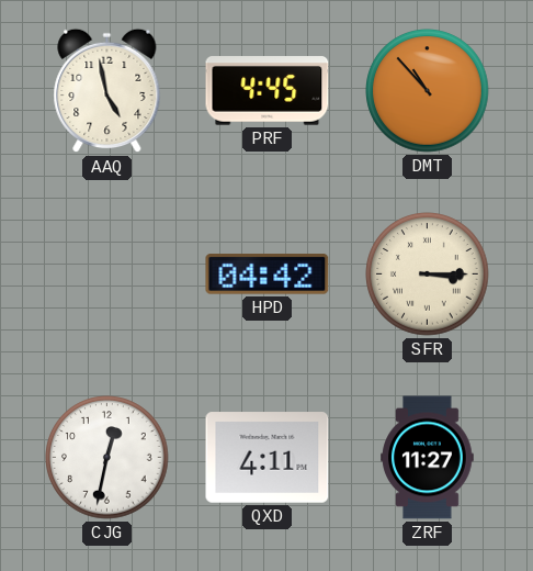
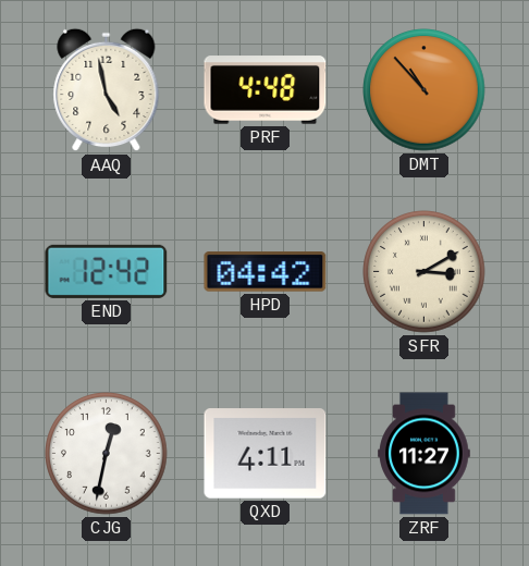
PRF: 4:45 -> 4:48
END: none -> 12:42
SFR: 3:15 -> 3:10
